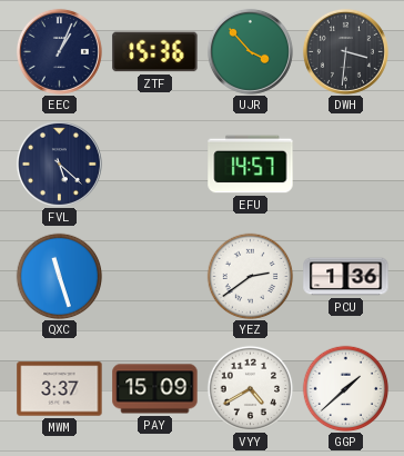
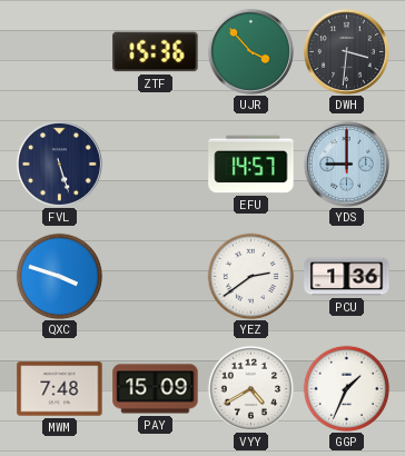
EEC: 1:04 -> none
FVL: 5:22 -> 5:27
YDS: none -> 9:00
QXC: 11:27 -> 3:48
MWM: 3:37 -> 7:48
GGP: 1:38 -> 1:34
